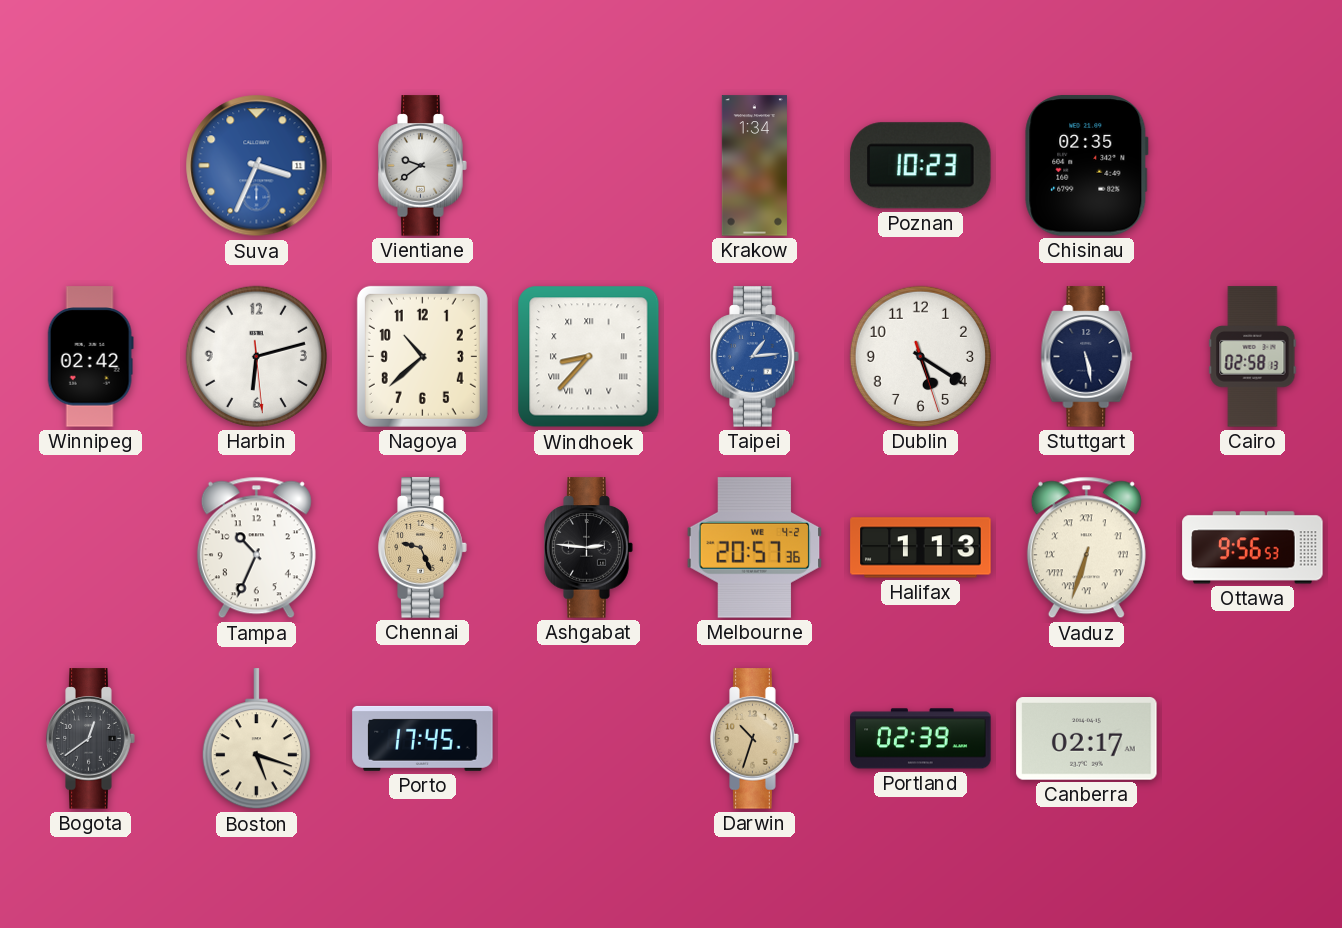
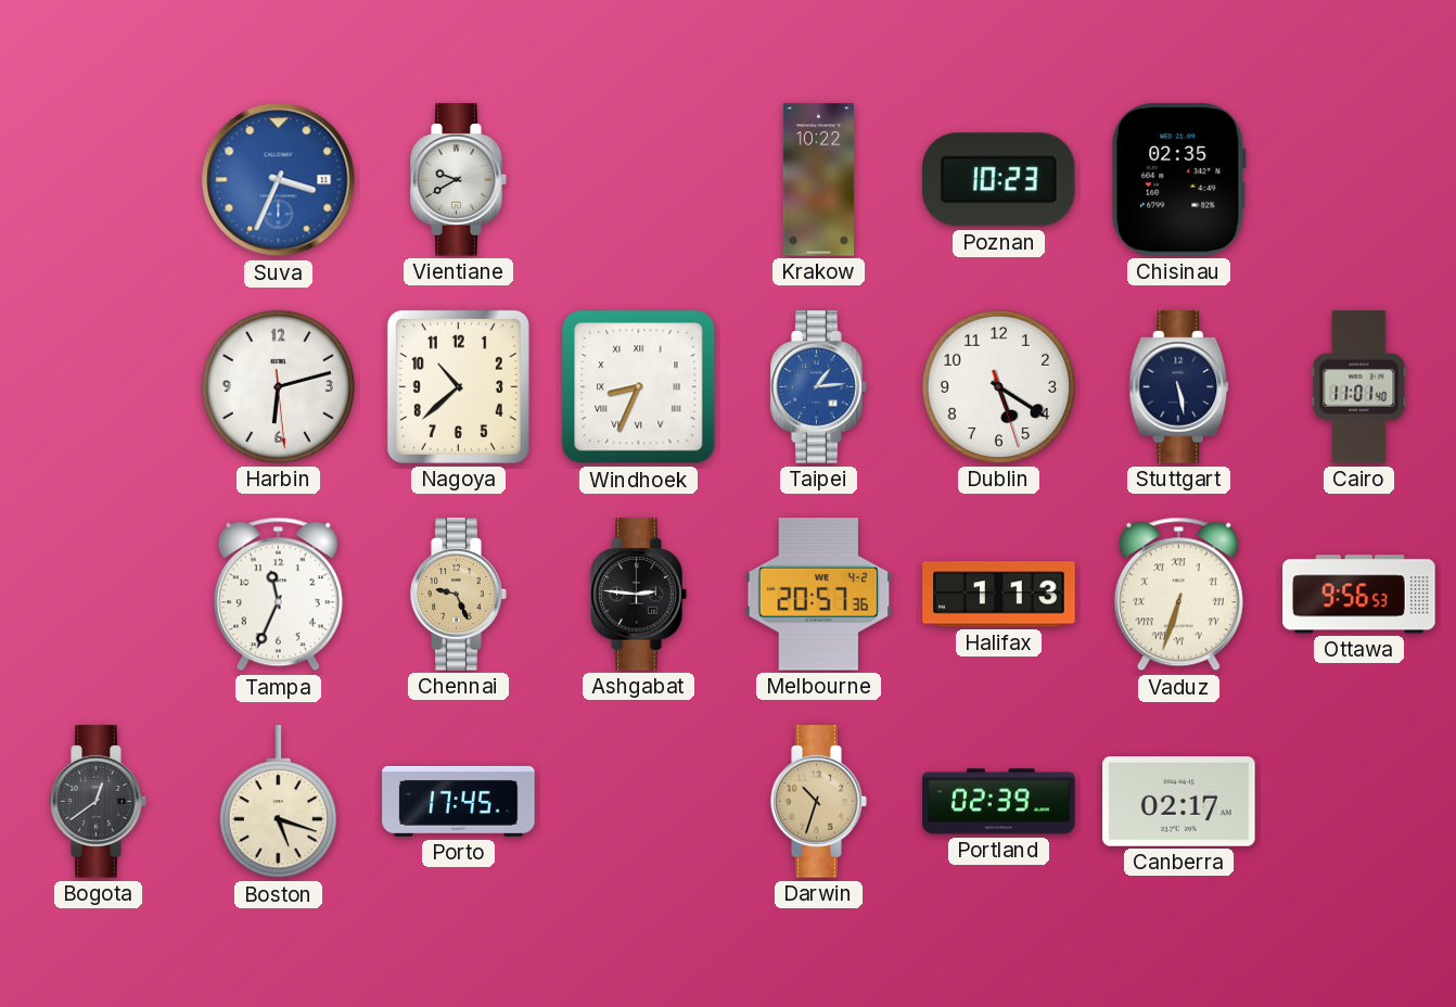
Vientiane: 9:39 -> 9:40
Krakow: 1:34 -> 10:22
Winnipeg: 02:42 -> none
Windhoek: 8:37 -> 8:34
Cairo: 02:58 -> 11:01
Tampa: 10:34 -> 11:34
